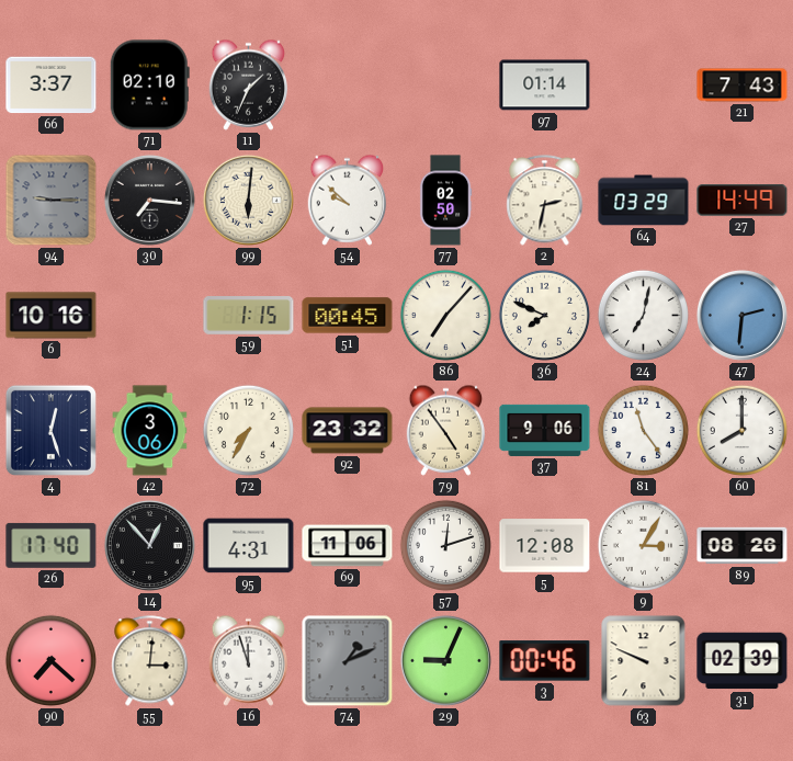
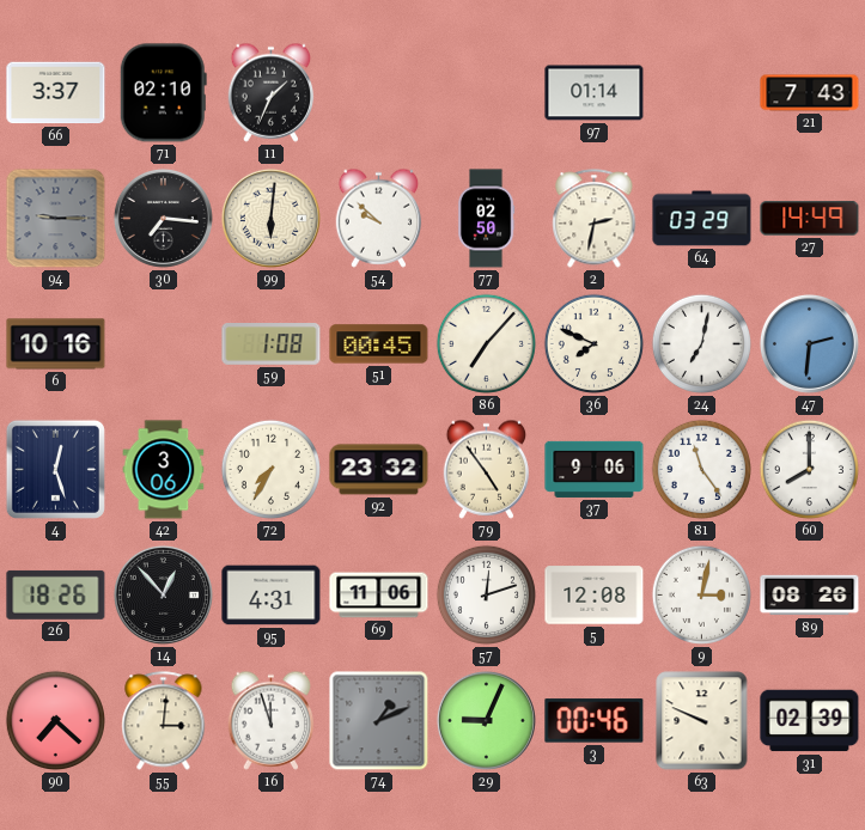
59: 1:15 -> 1:08
26: 17:40 -> 18:26
9: 3:05 -> 3:02
